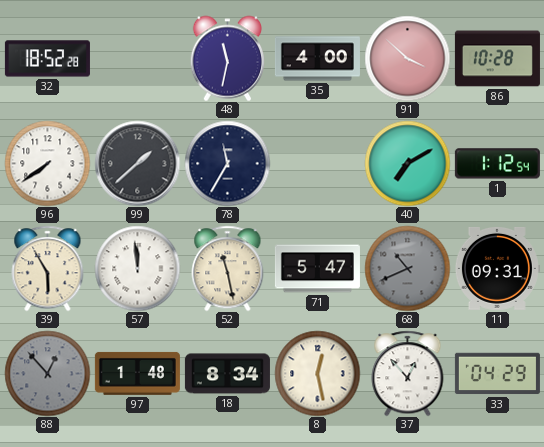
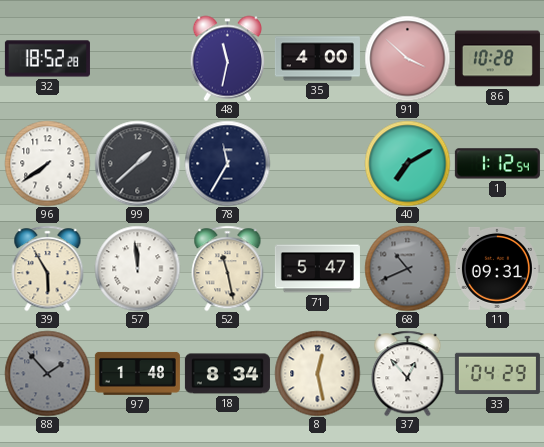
88: 12:53 -> 1:53
